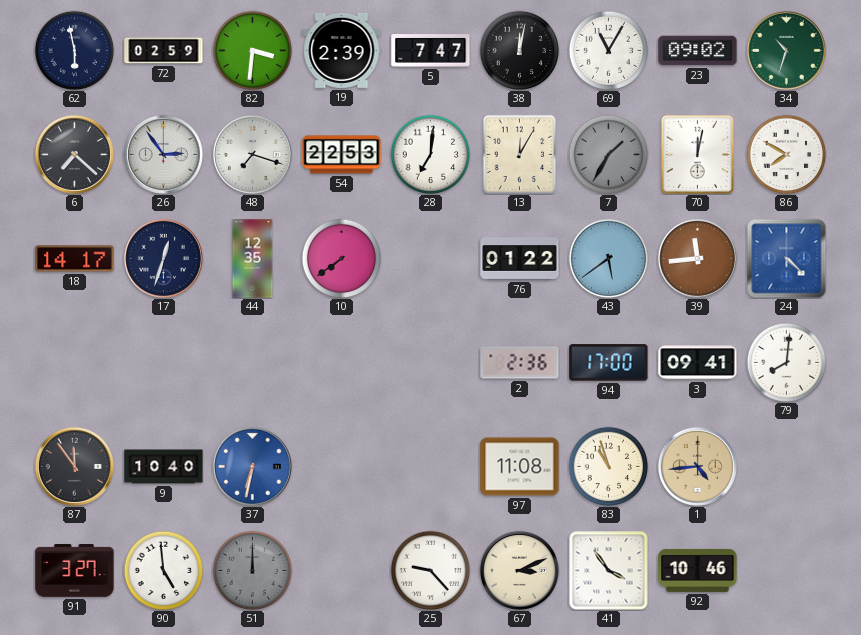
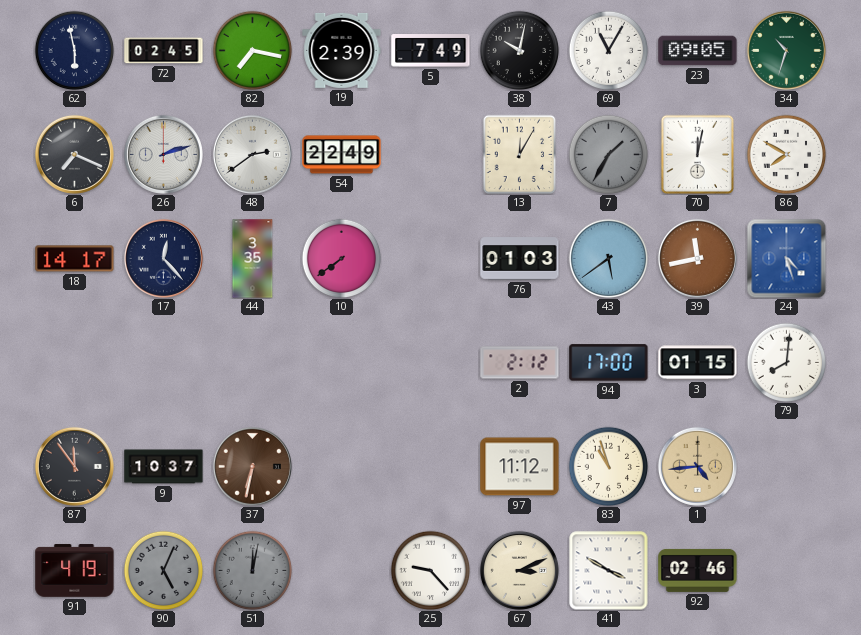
72: 02:59 -> 02:45
82: 3:31 -> 7:17
5: 7:47 -> 7:49
38: 12:02 -> 10:02
23: 09:02 -> 09:05
6: 7:22 -> 7:19
26: 2:54 -> 2:12
48: 7:18 -> 2:39
54: 22:53 -> 22:49
28: 7:01 -> none
17: 12:33 -> 12:23
44: 12:35 -> 3:35
76: 01:22 -> 01:03
39: 11:44 -> 11:43
24: 4:22 -> 4:27
2: 2:36 -> 2:12
3: 09:41 -> 01:15
9: 10:40 -> 10:37
37 dial: blue -> brown
97: 11:08 -> 11:12
91: 3:27 -> 4:19
90: 4:59 -> 5:04
90 dial: white -> grey
51: 12:00 -> 12:02
41: 3:54 -> 3:50
92: 10:46 -> 02:46
